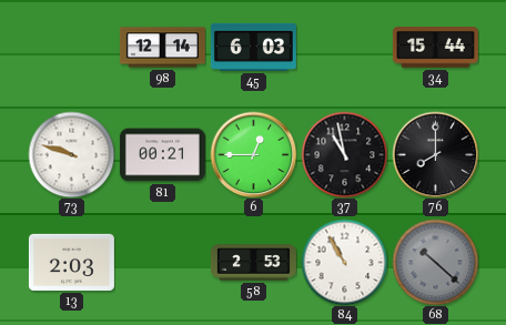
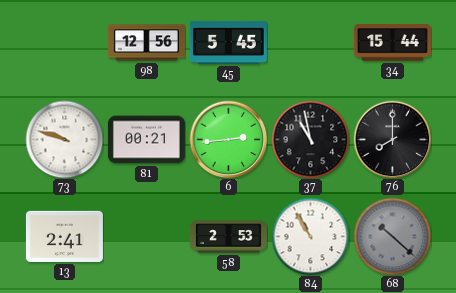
98: 12:14 -> 12:56
45: 6:03 -> 5:45
6: 12:45 -> 2:44
13: 2:03 -> 2:41
